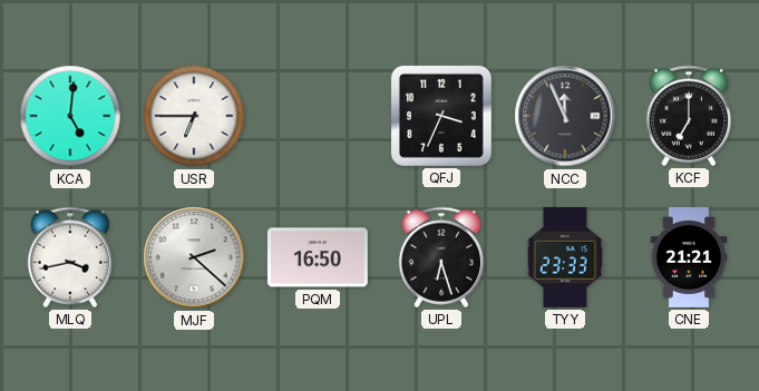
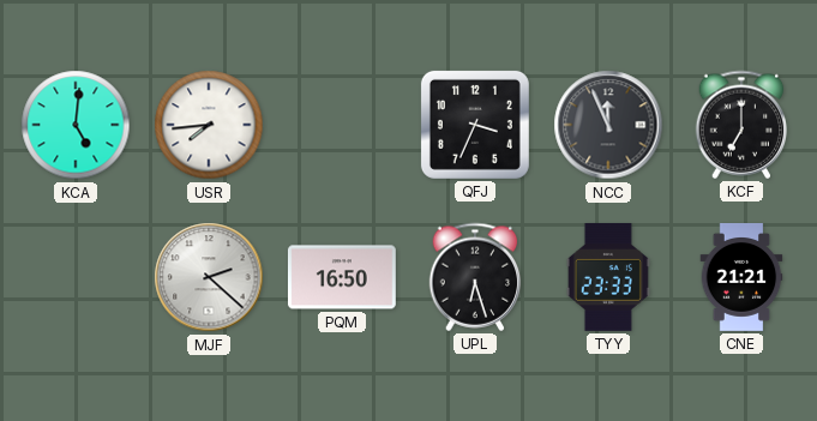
USR: 6:45 -> 7:44
MLQ: 3:43 -> none
